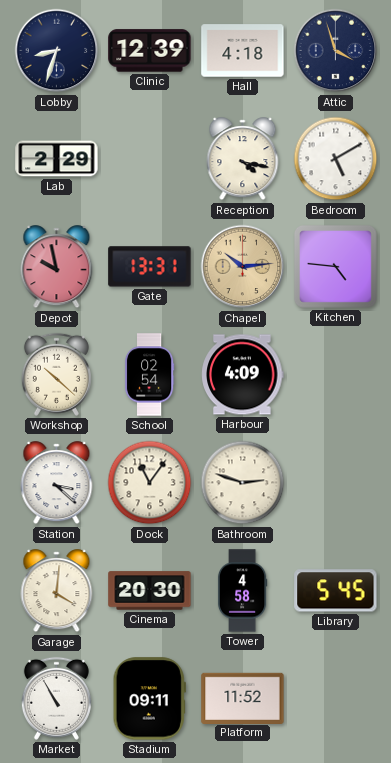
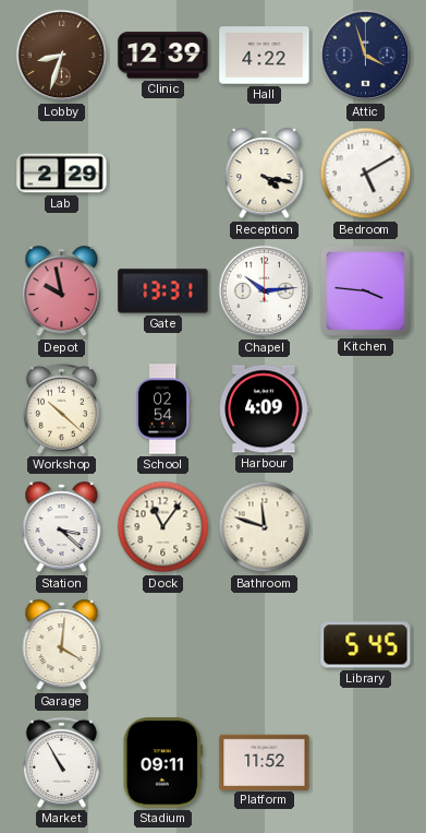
Lobby dial: navy -> brown
Hall: 4:18 -> 4:22
Chapel dial: champagne -> white
Kitchen: 4:46 -> 3:46
Bathroom: 2:48 -> 11:48
Cinema: 20:30 -> none
Tower: 4:58 -> none
